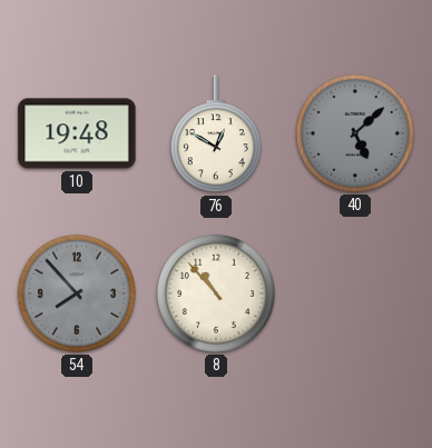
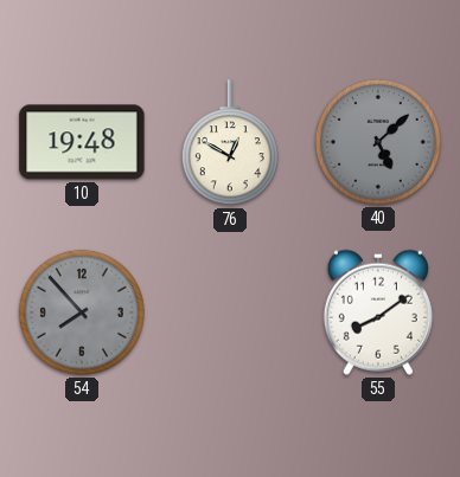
8: 10:53 -> none
55: none -> 8:09
